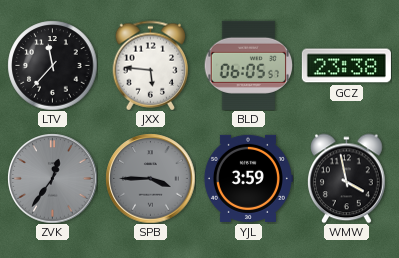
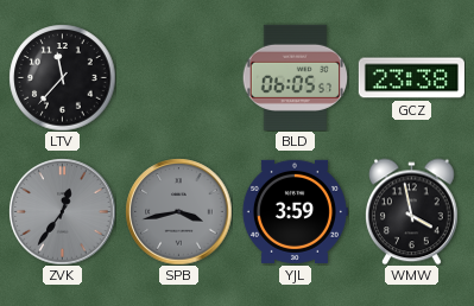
JXX: 5:46 -> none
SPB: 3:45 -> 3:43
